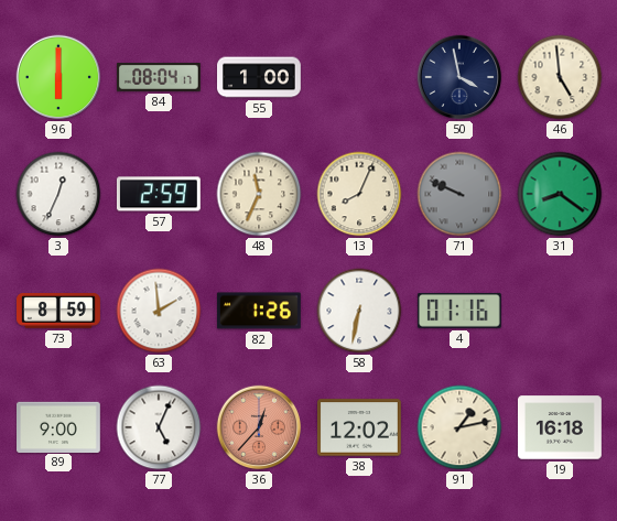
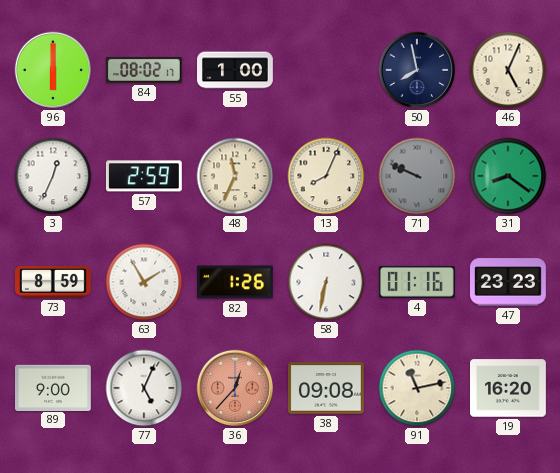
84: 08:04 -> 08:02
50: 3:58 -> 7:58
46: 4:59 -> 5:04
63: 1:59 -> 1:55
47: none -> 23:23
38: 12:02 -> 09:08
91: 1:13 -> 11:13
19: 16:18 -> 16:20
